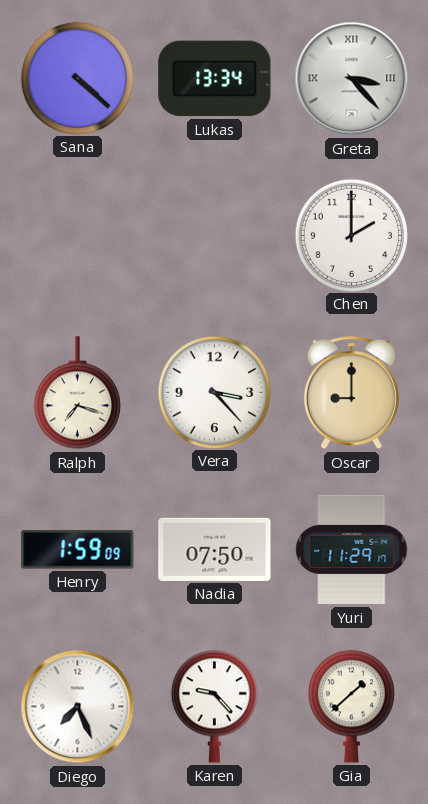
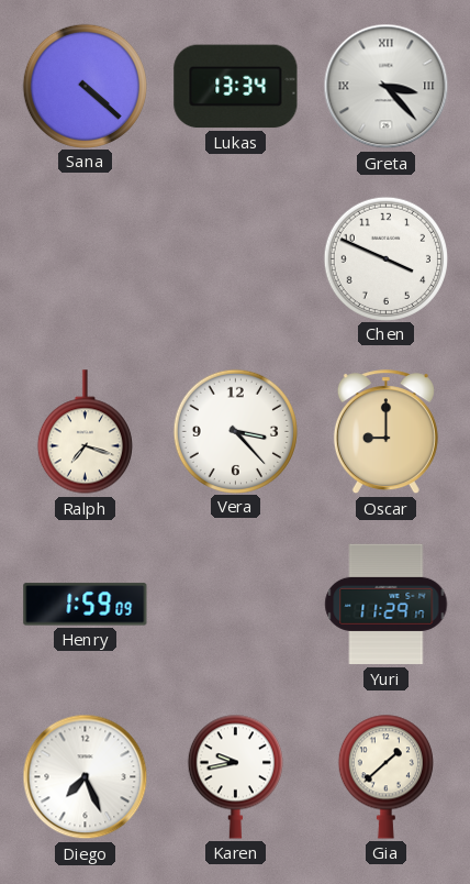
Chen: 2:00 -> 3:49
Nadia: 07:50 -> none
Karen: 9:23 -> 9:43
